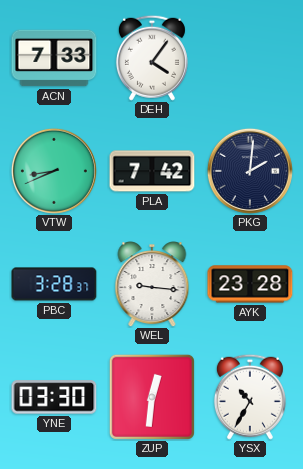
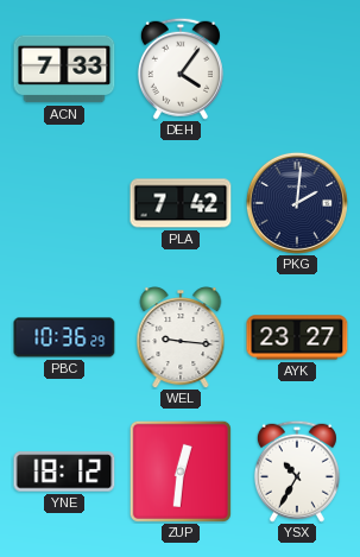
VTW: 8:41 -> none
PBC: 3:28 -> 10:36
AYK: 23:28 -> 23:27
YNE: 03:30 -> 18:12
